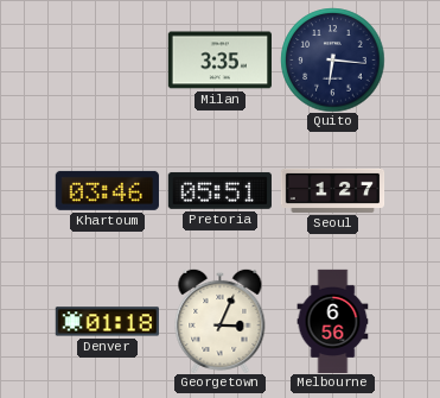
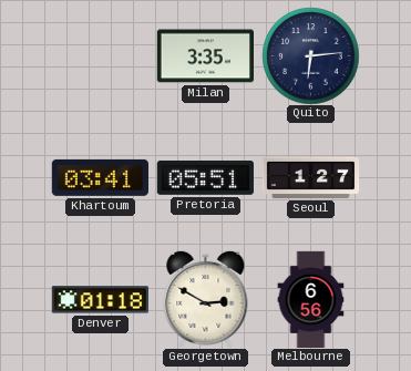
Quito: 6:16 -> 6:14
Khartoum: 03:46 -> 03:41
Georgetown: 3:04 -> 2:50
